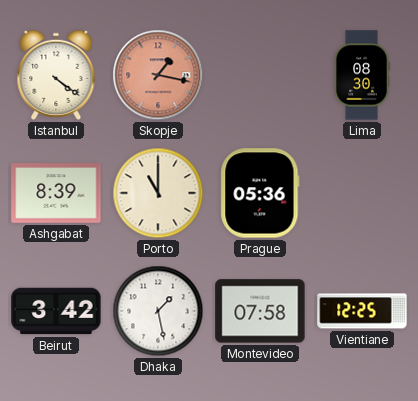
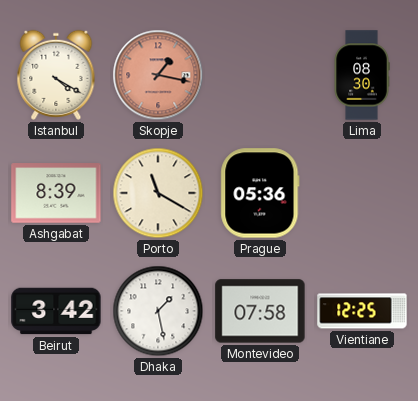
Istanbul: 4:21 -> 4:20
Porto: 11:00 -> 11:20
